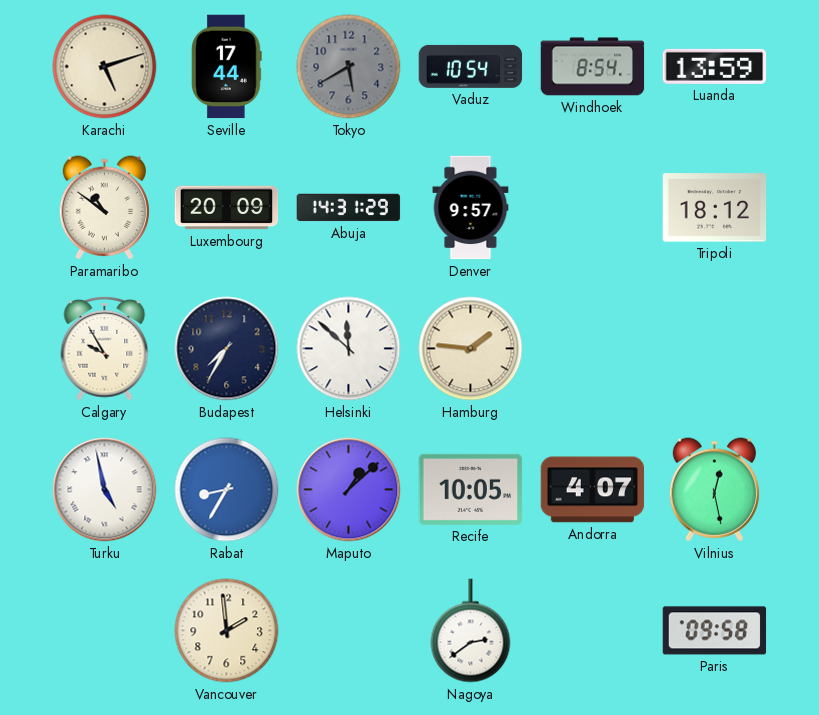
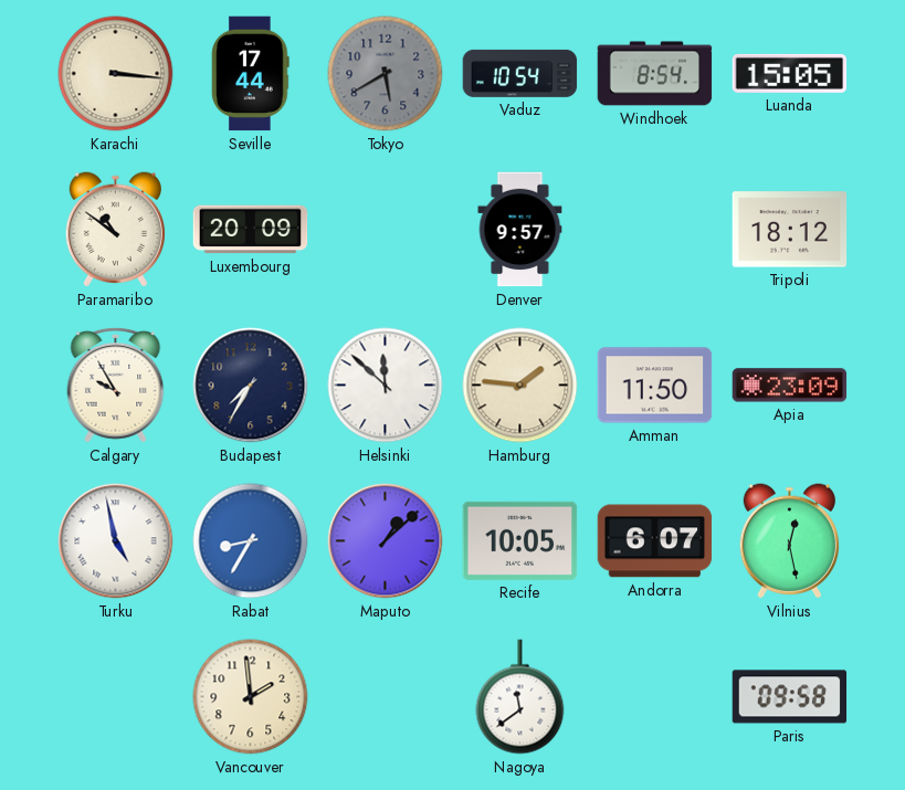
Karachi: 5:12 -> 3:16
Luanda: 13:59 -> 15:05
Abuja: 14:31 -> none
Amman: none -> 11:50
Apia: none -> 23:09
Andorra: 4:07 -> 6:07
Nagoya: 2:39 -> 11:39
